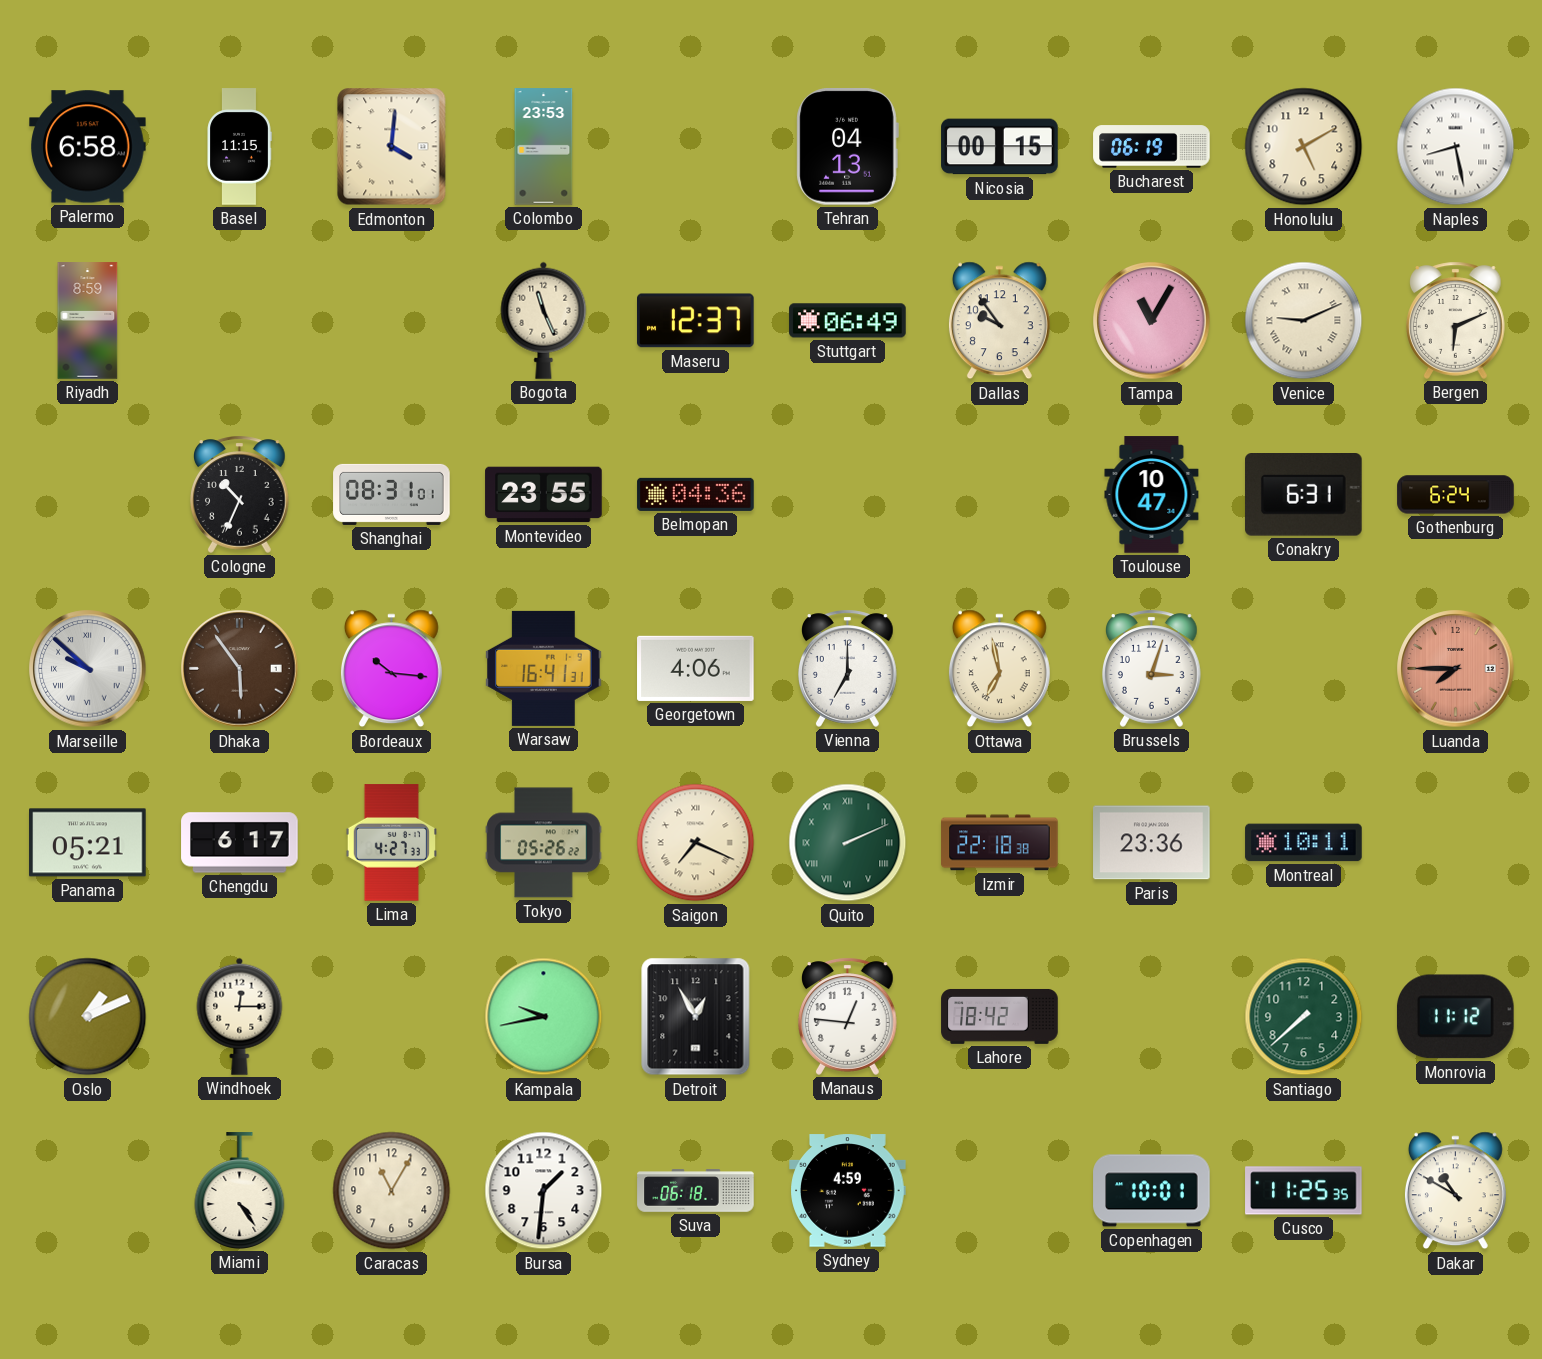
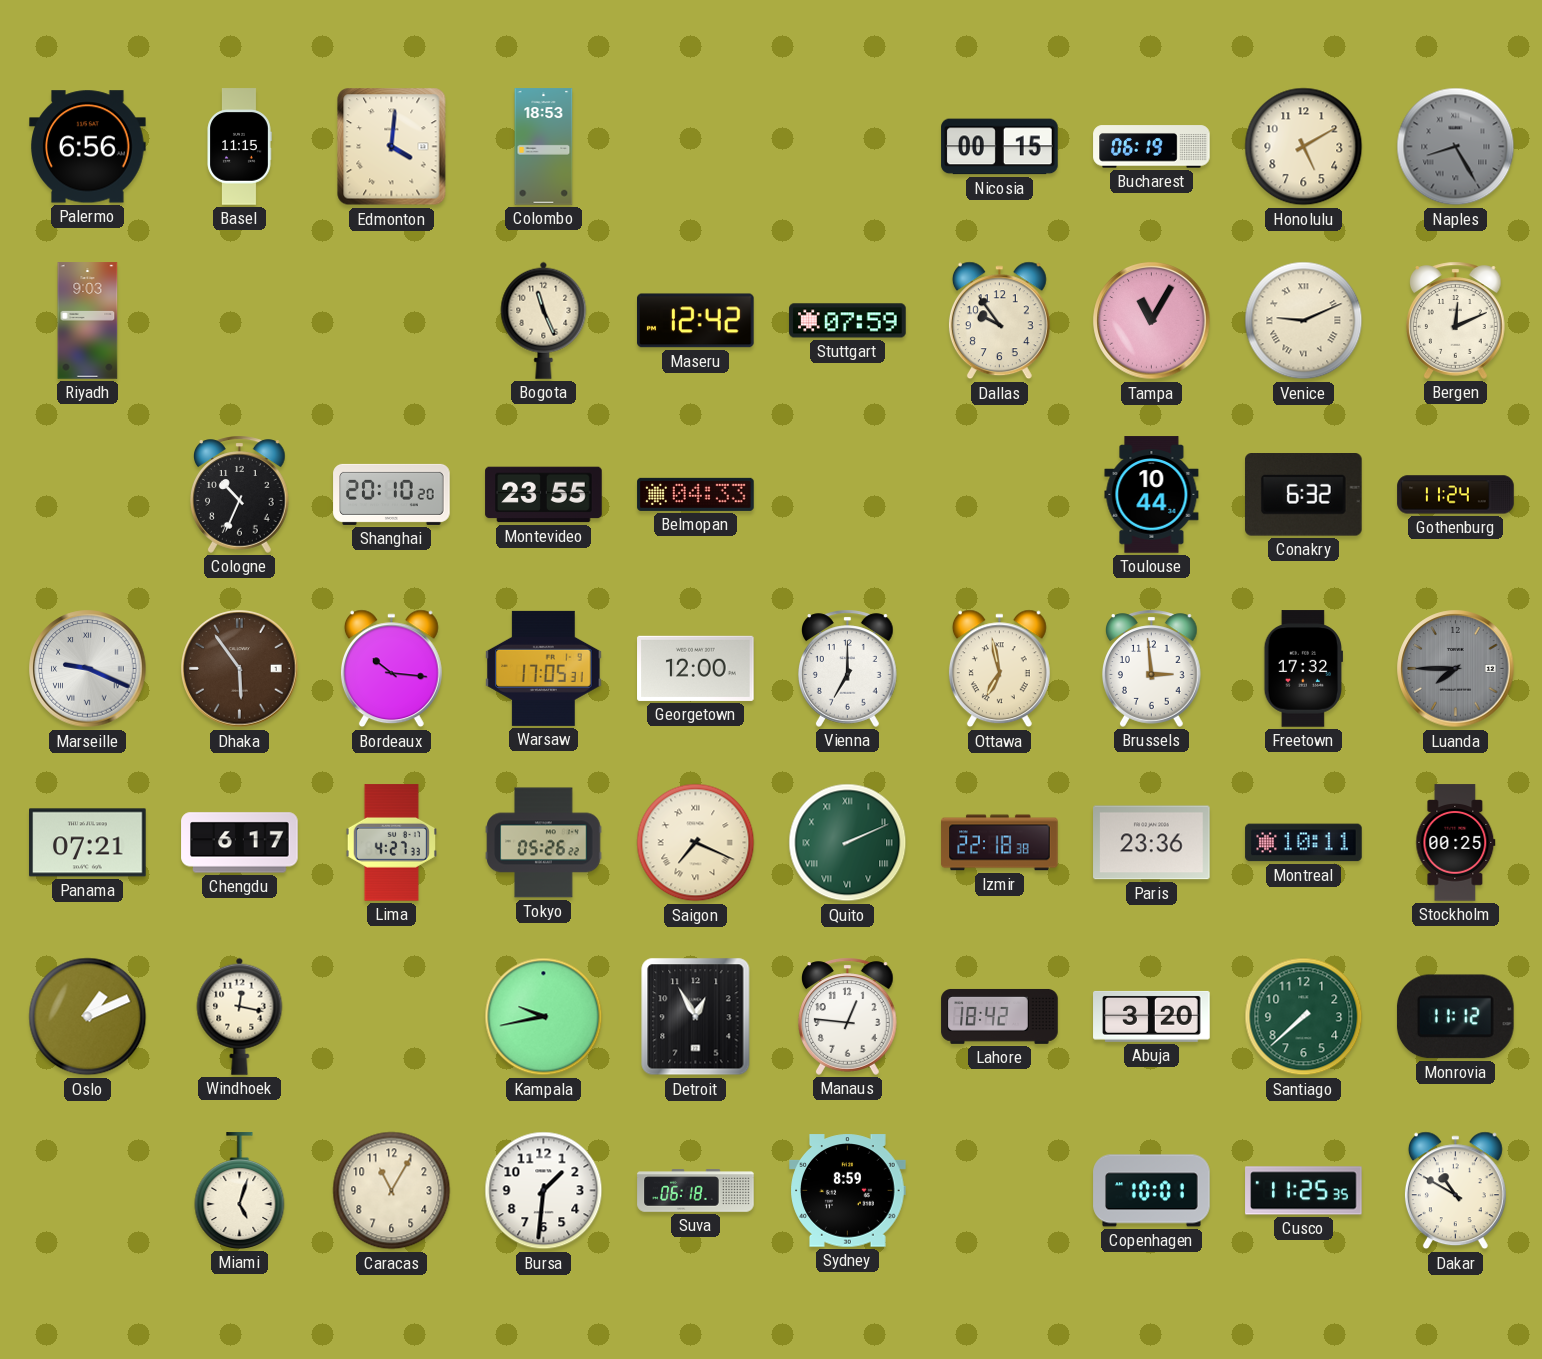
Palermo: 6:58 -> 6:56
Colombo: 23:53 -> 18:53
Tehran: 04:13 -> none
Naples: 8:28 -> 8:25
Naples dial: white -> grey
Riyadh: 8:59 -> 9:03
Maseru: 12:37 -> 12:42
Stuttgart: 06:49 -> 07:59
Bergen: 6:11 -> 12:11
Shanghai: 08:31 -> 20:10
Belmopan: 04:36 -> 04:33
Toulouse: 10:47 -> 10:44
Conakry: 6:31 -> 6:32
Gothenburg: 6:24 -> 11:24
Marseille: 9:52 -> 9:19
Warsaw: 16:41 -> 17:05
Georgetown: 4:06 -> 12:00
Brussels: 3:03 -> 2:59
Freetown: none -> 17:32
Luanda dial: salmon -> grey
Panama: 05:21 -> 07:21
Stockholm: none -> 00:25
Windhoek: 12:15 -> 12:17
Abuja: none -> 3:20
Miami: 4:24 -> 5:03
Sydney: 4:59 -> 8:59
